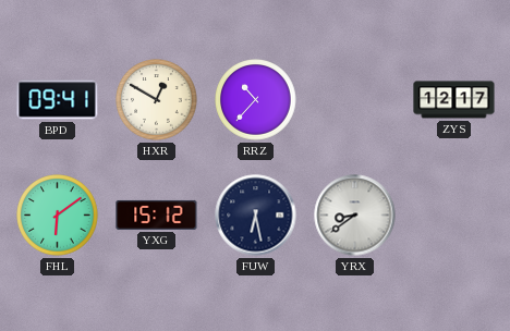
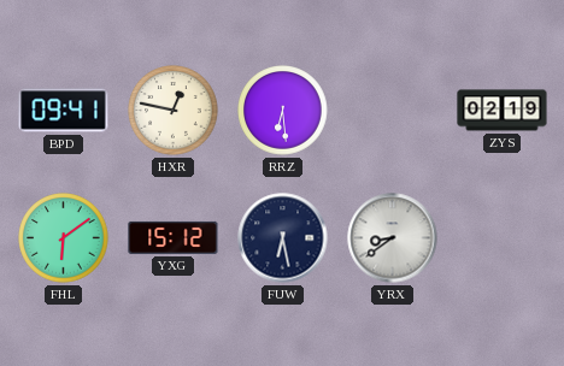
HXR: 12:50 -> 12:47
RRZ: 10:37 -> 6:29
ZYS: 12:17 -> 02:19
